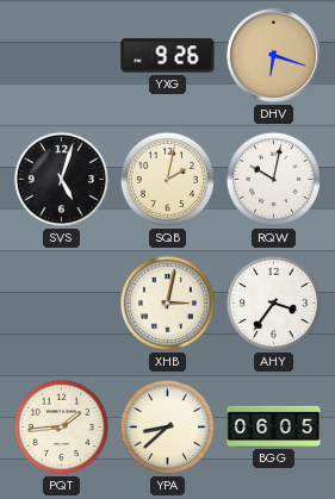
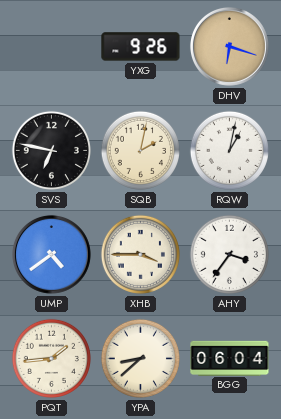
SVS: 5:03 -> 6:47
RQW: 10:02 -> 1:02
UMP: none -> 4:39
XHB: 3:02 -> 3:45
BGG: 06:05 -> 06:04
